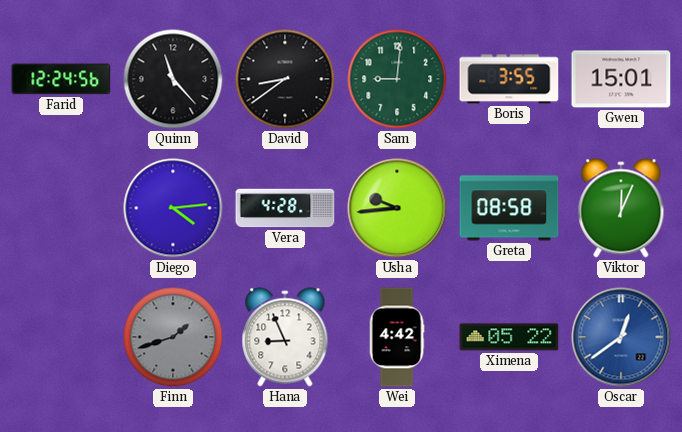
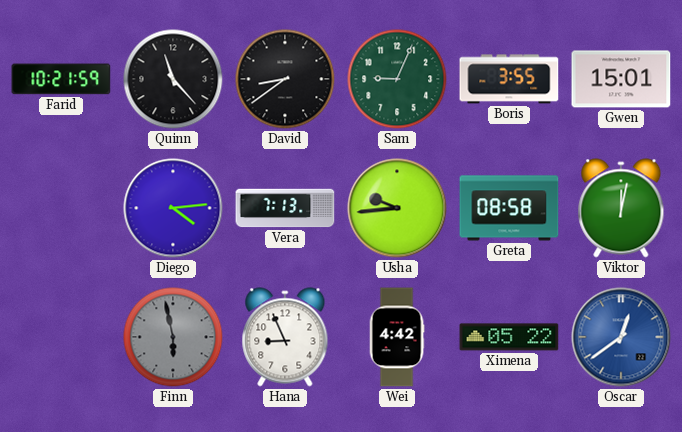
Farid: 12:24 -> 10:21
Sam: 9:01 -> 9:04
Vera: 4:28 -> 7:13
Viktor: 12:04 -> 12:02
Finn: 1:42 -> 5:58
